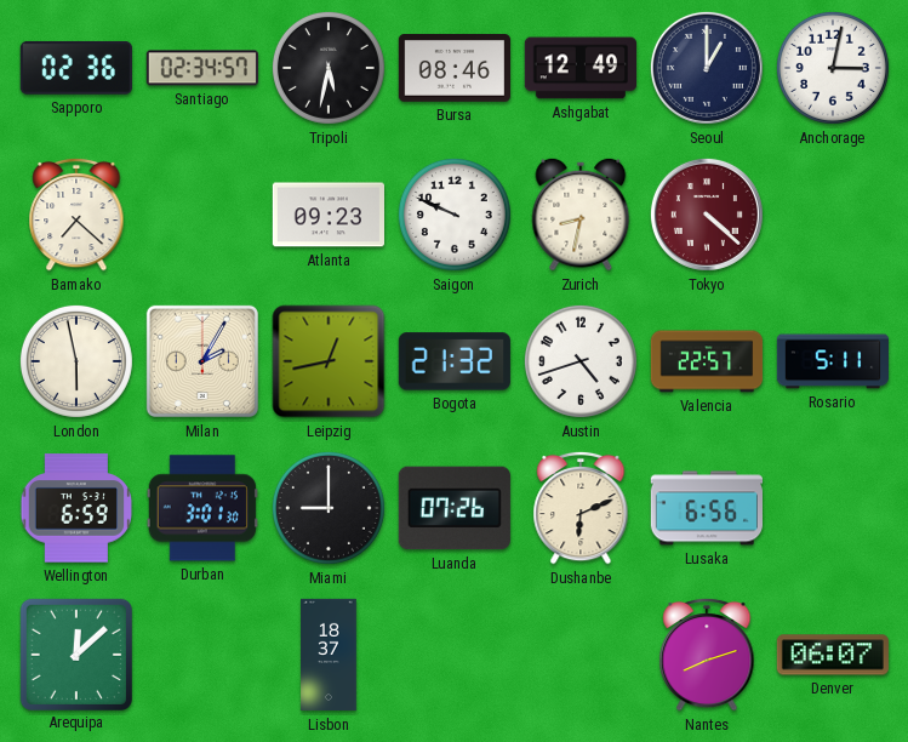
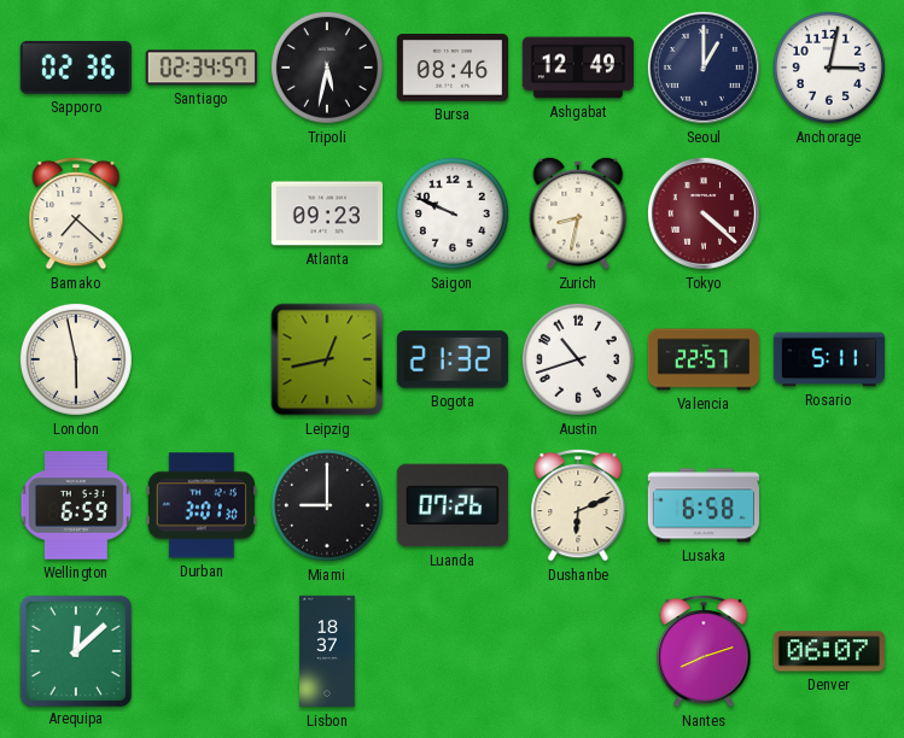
Milan: 2:05 -> none
Austin: 4:42 -> 10:42
Lusaka: 6:56 -> 6:58
